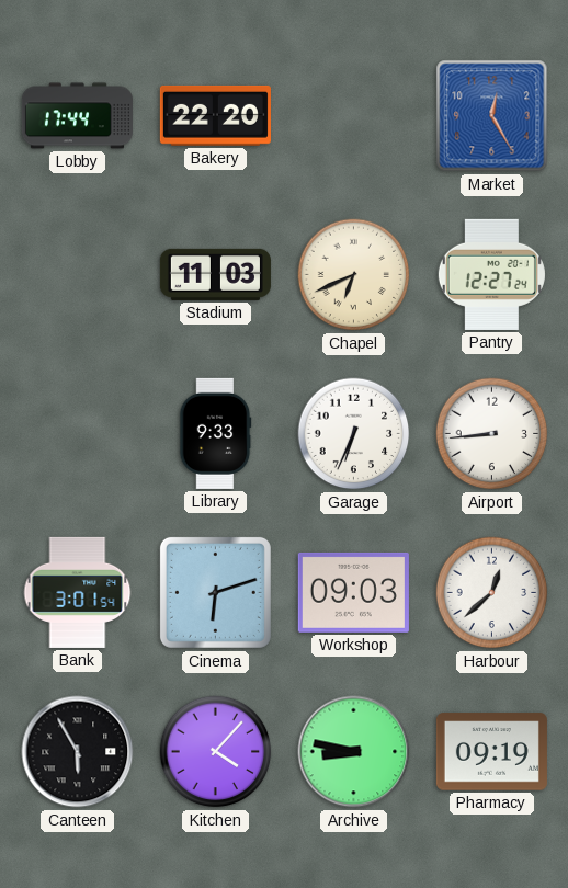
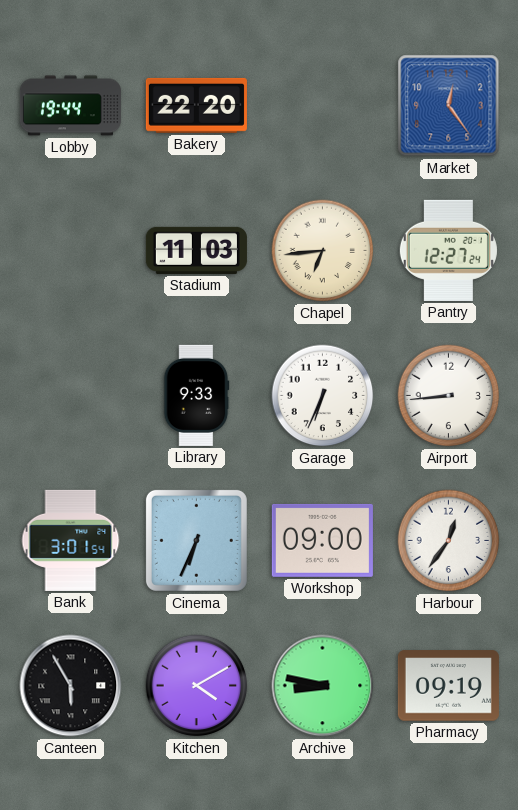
Lobby: 17:44 -> 19:44
Market: 12:25 -> 12:24
Chapel: 6:41 -> 6:44
Cinema: 6:12 -> 6:34
Workshop: 09:03 -> 09:00
Harbour: 12:38 -> 12:36
Kitchen: 4:07 -> 4:10
